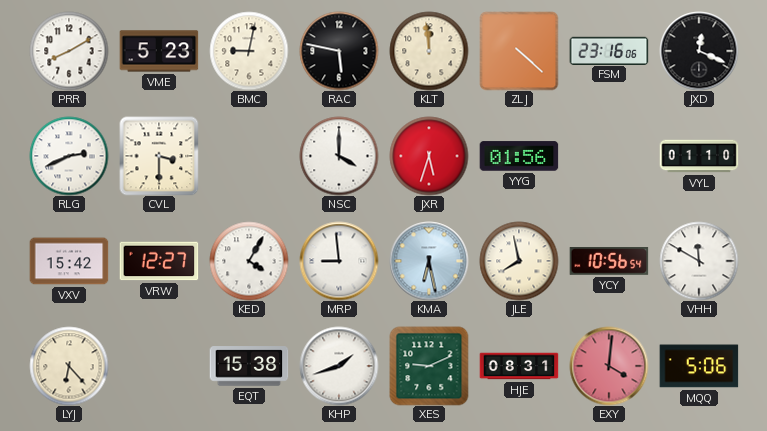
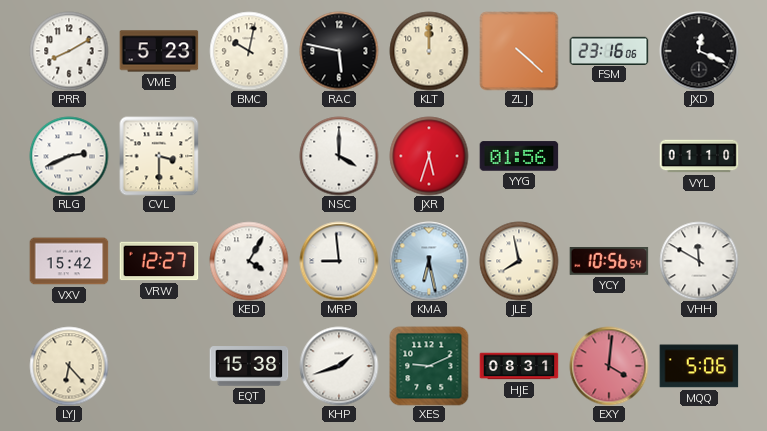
BMC: 9:02 -> 10:02
KLT: 11:59 -> 12:00
